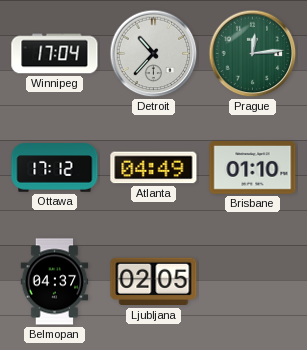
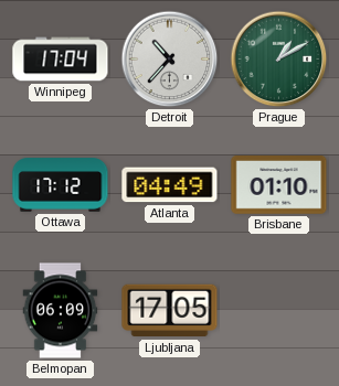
Prague: 12:14 -> 1:10
Belmopan: 04:37 -> 06:09
Ljubljana: 02:05 -> 17:05
